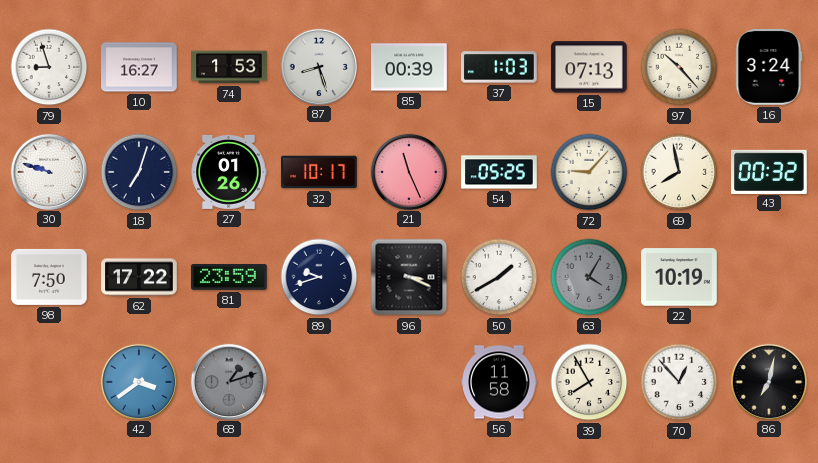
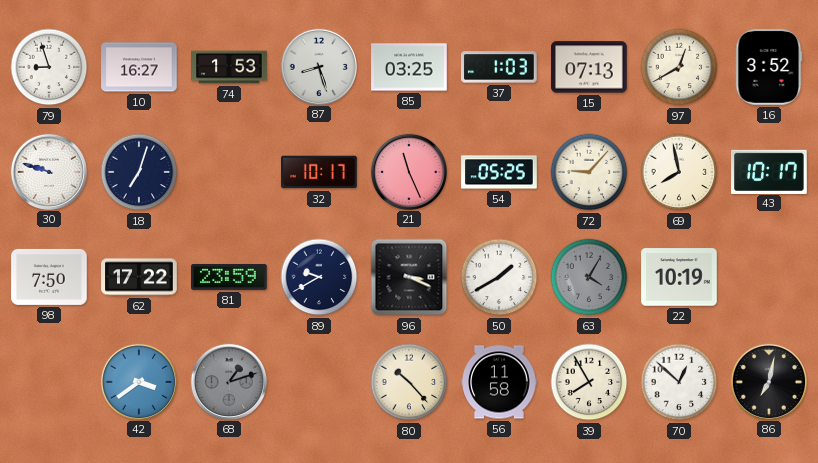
85: 00:39 -> 03:25
97: 10:23 -> 12:40
16: 3:24 -> 3:52
27: 01:26 -> none
43: 00:32 -> 10:17
89: 9:42 -> 9:40
80: none -> 10:23
70: 12:53 -> 12:52
